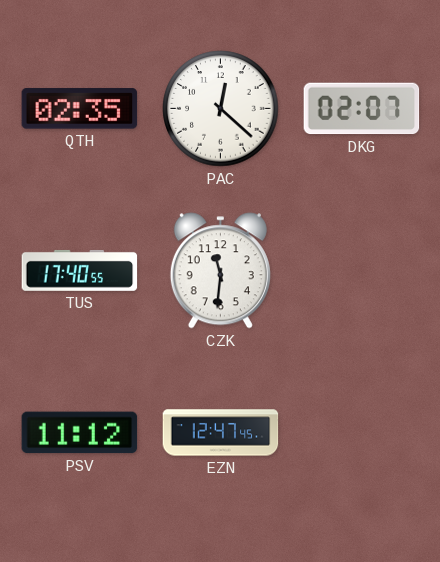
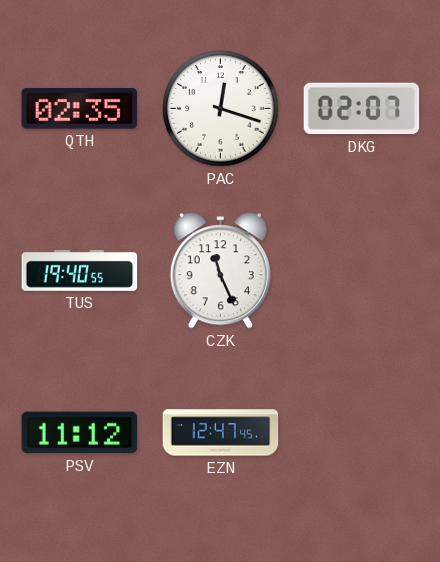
PAC: 12:22 -> 12:18
TUS: 17:40 -> 19:40
CZK: 11:31 -> 11:26
